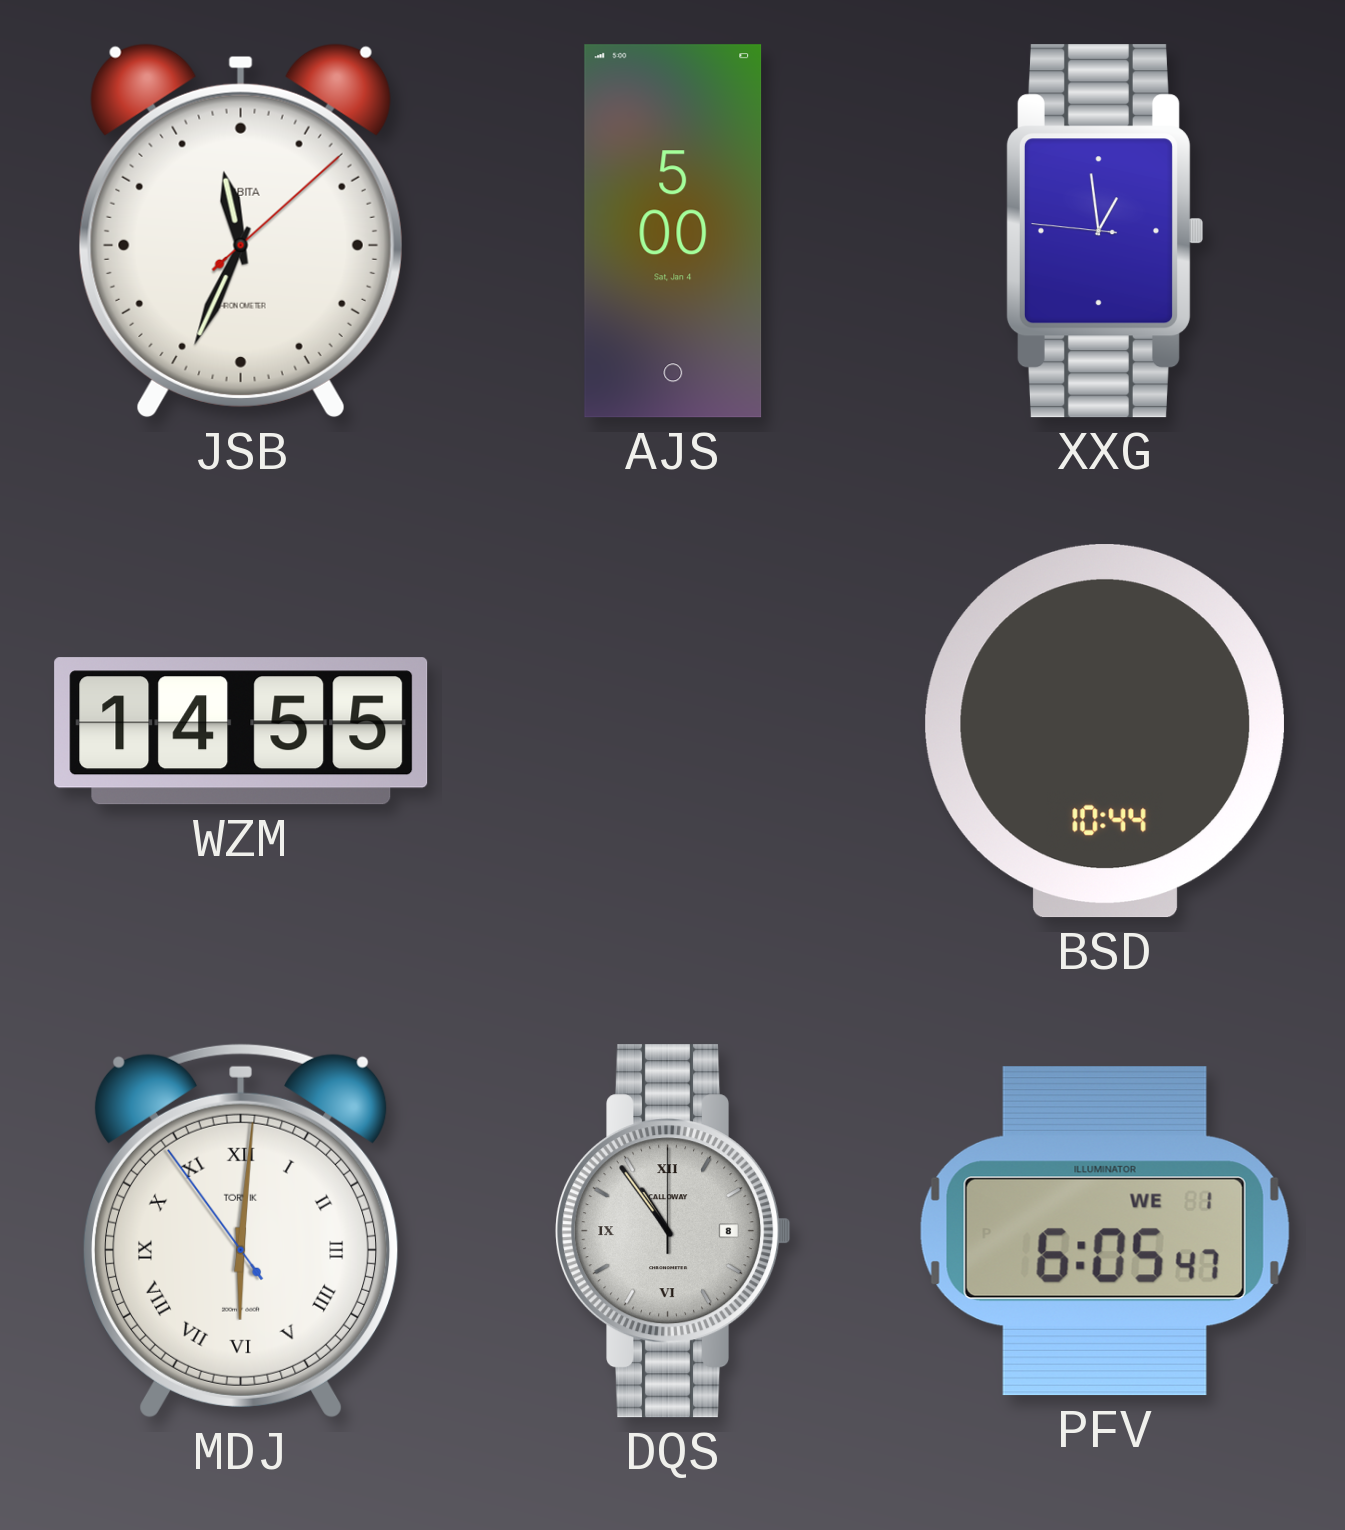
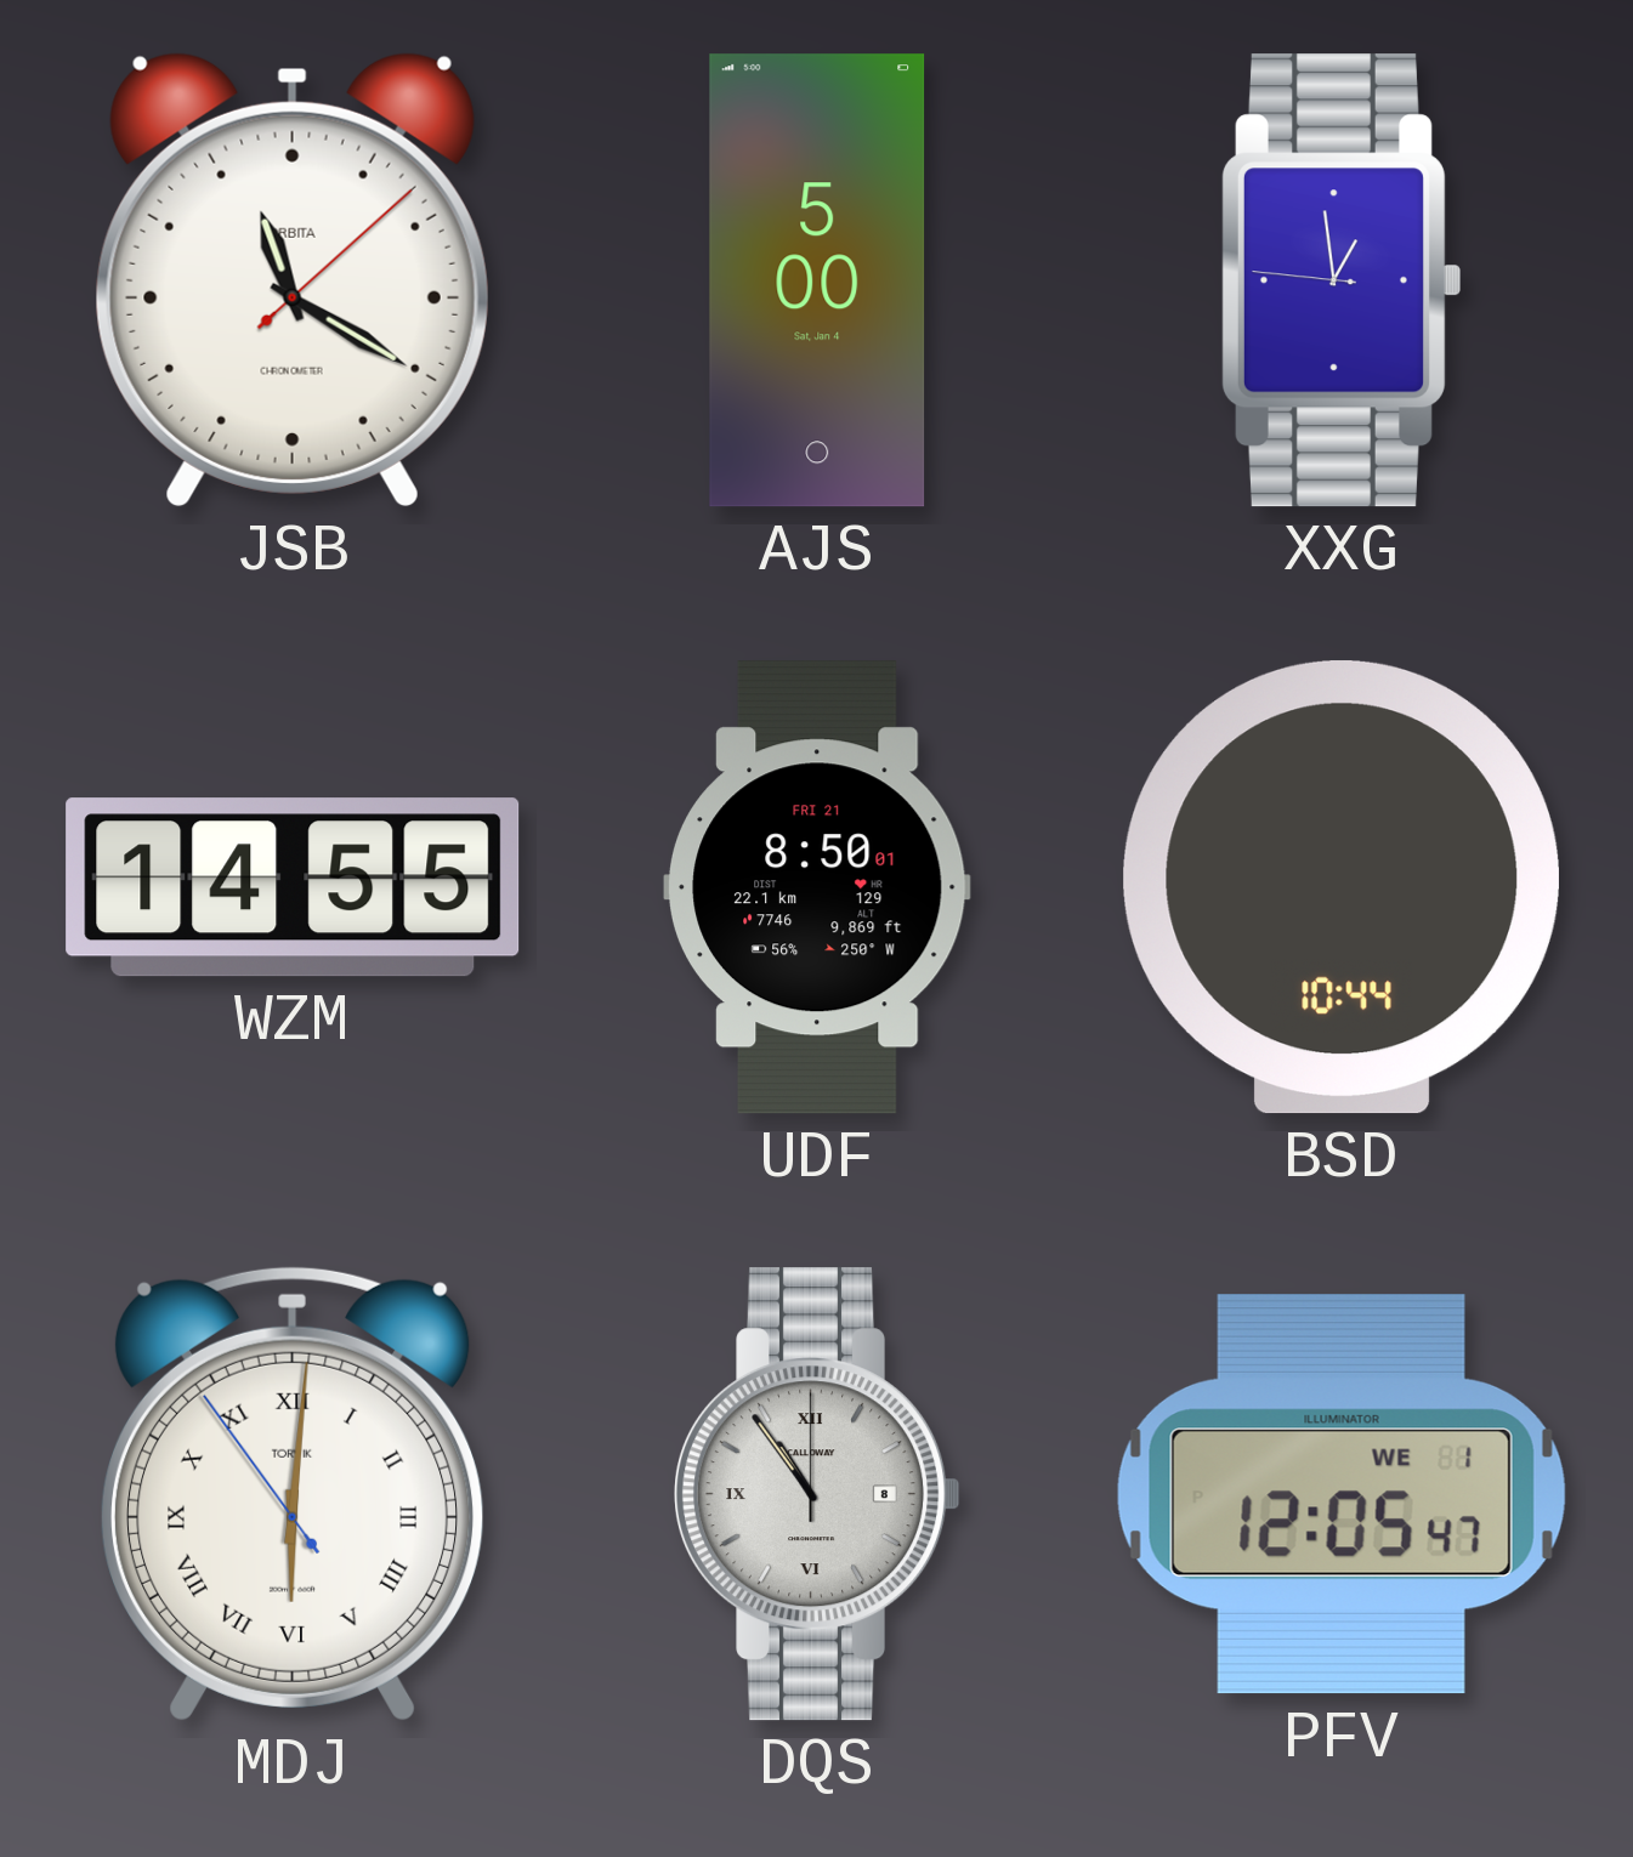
JSB: 11:34 -> 11:20
UDF: none -> 8:50
PFV: 6:05 -> 12:05
